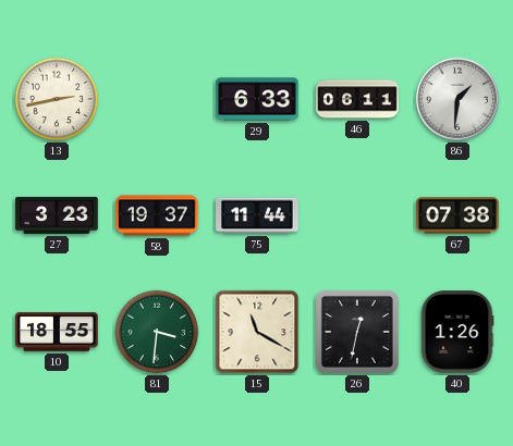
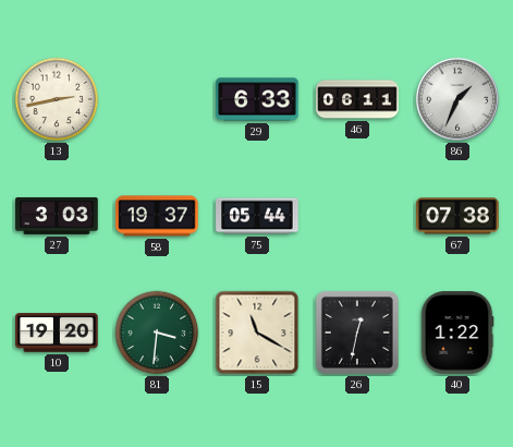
86: 1:31 -> 1:34
27: 3:23 -> 3:03
75: 11:44 -> 05:44
10: 18:55 -> 19:20
40: 1:26 -> 1:22
